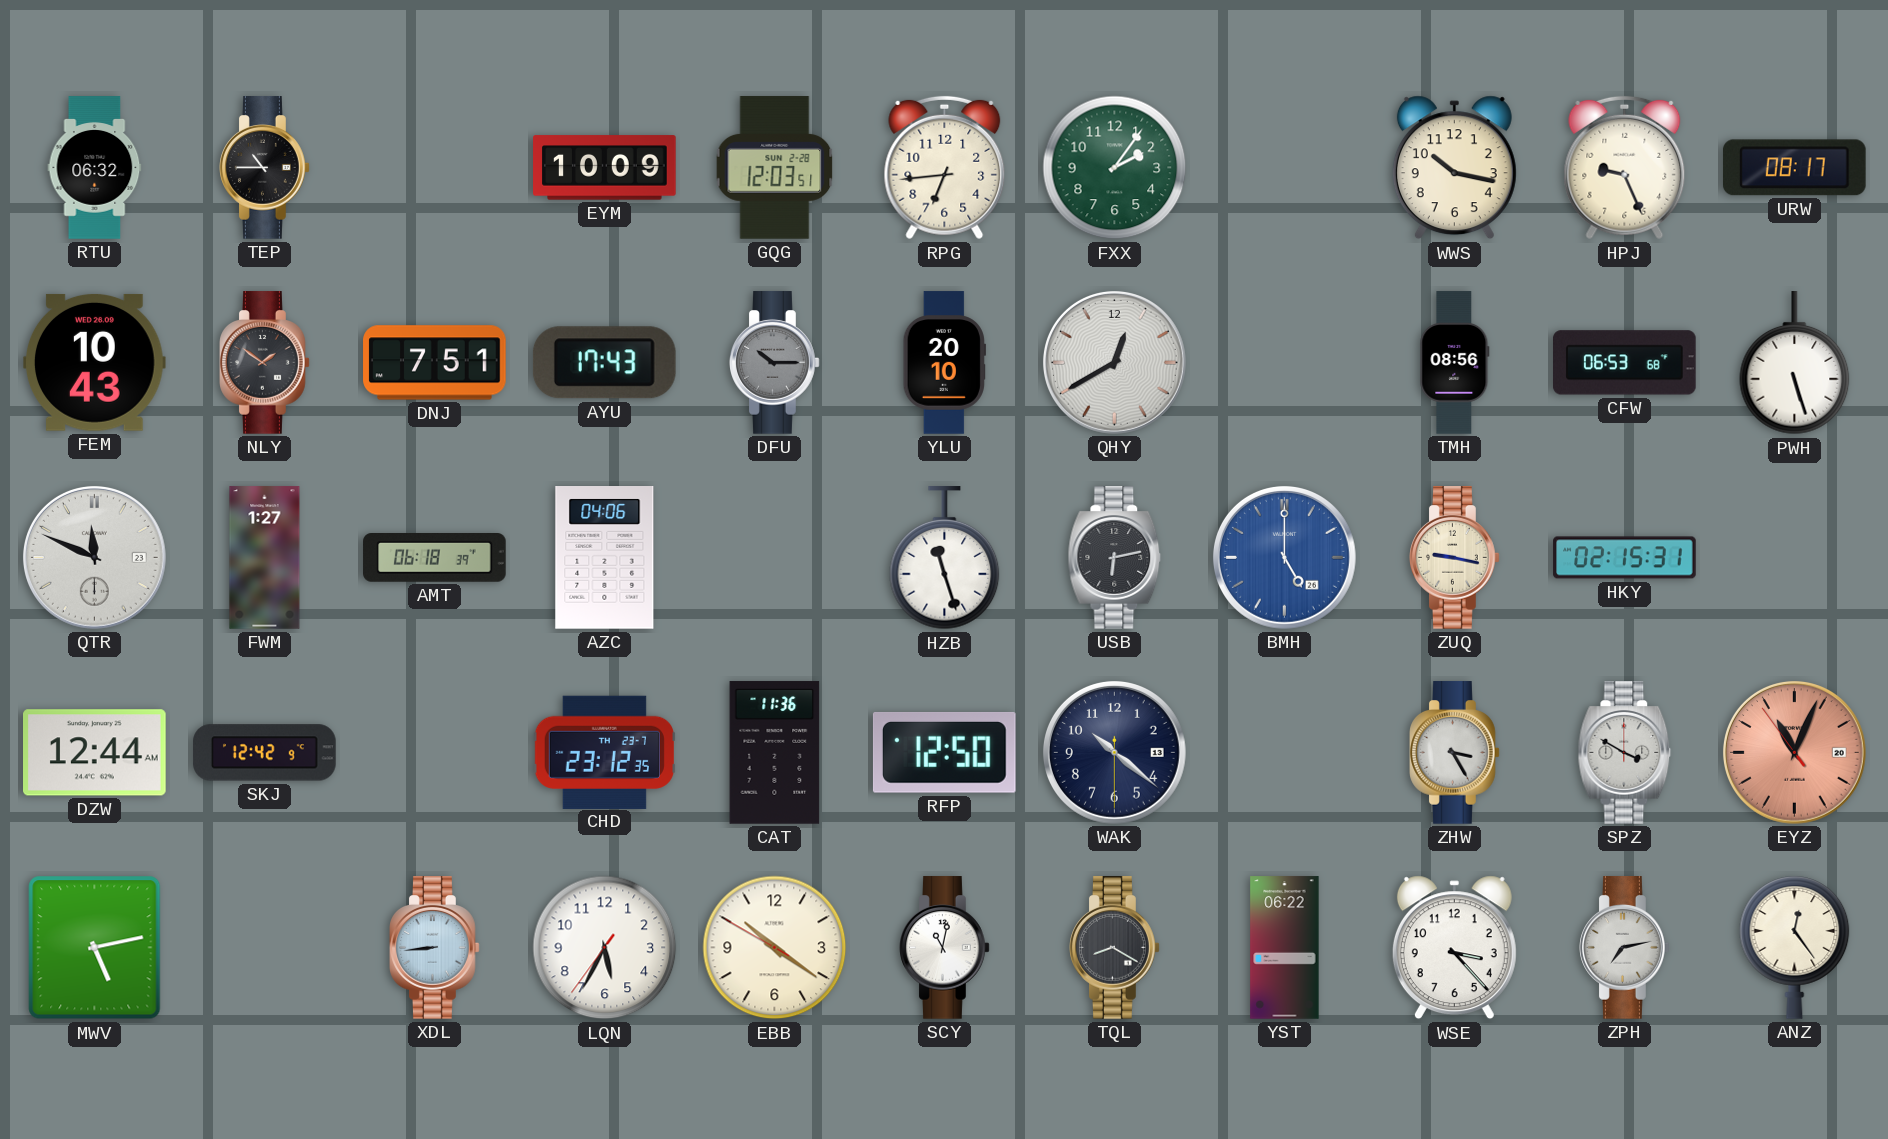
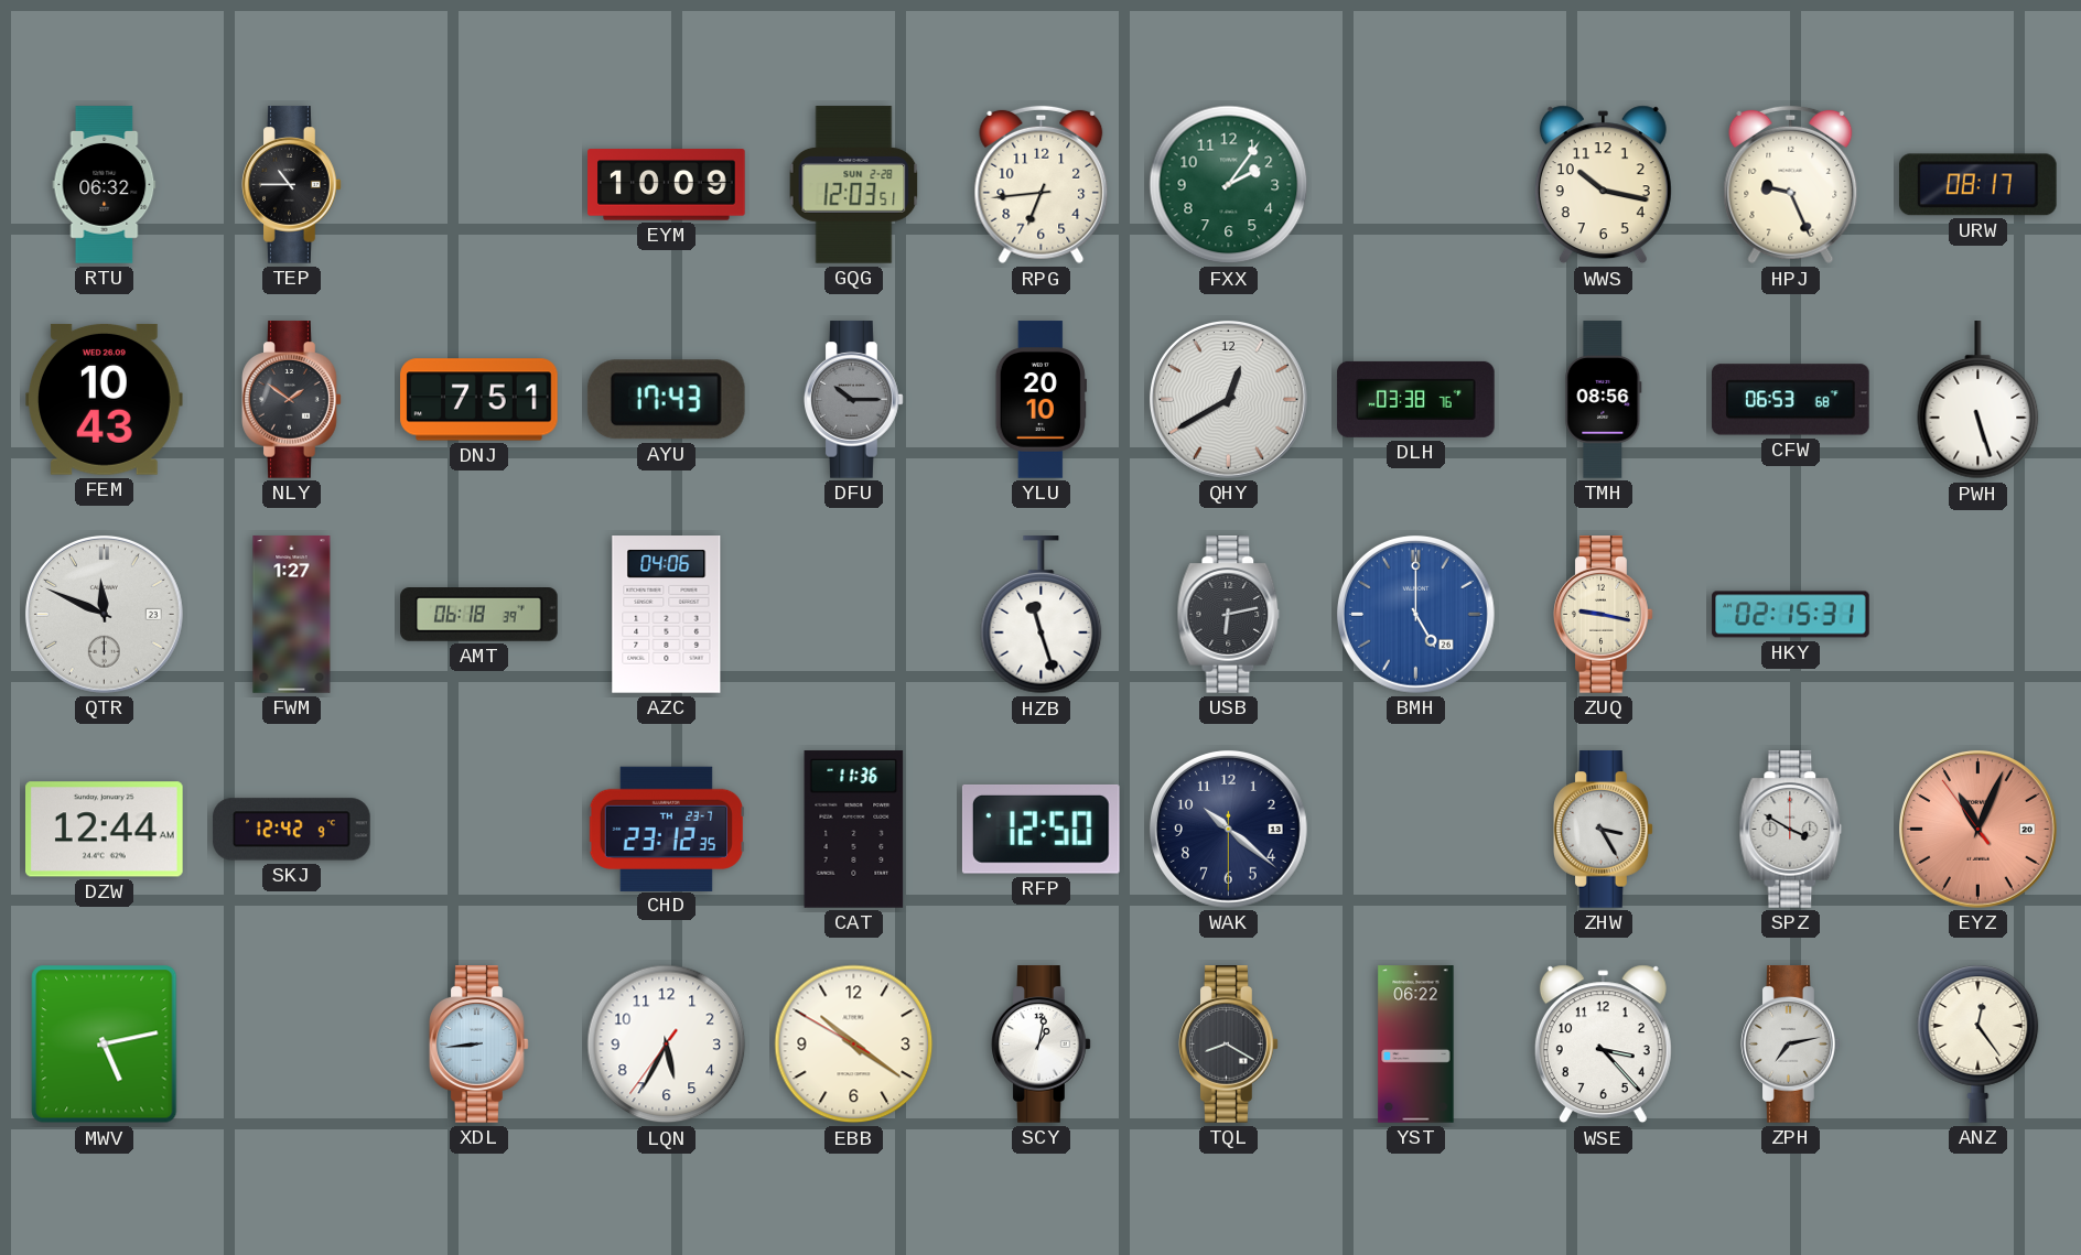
DLH: none -> 03:38
SCY: 11:02 -> 1:02
